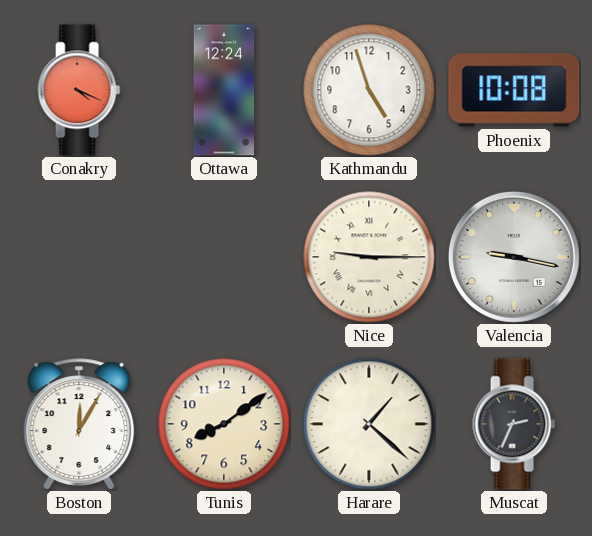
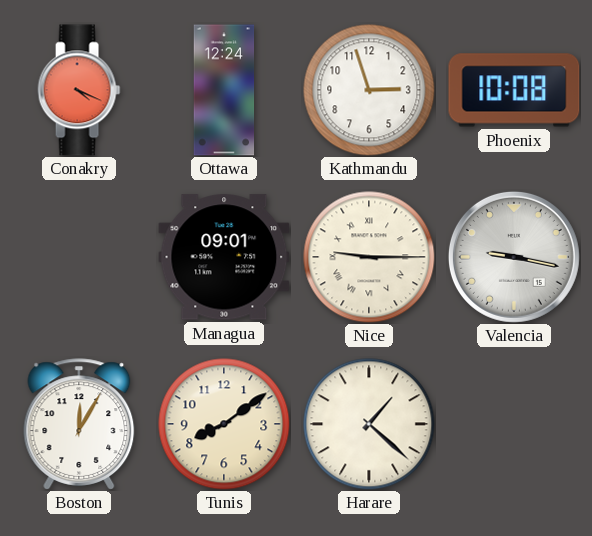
Kathmandu: 4:57 -> 2:57
Managua: none -> 09:01
Muscat: 2:34 -> none
